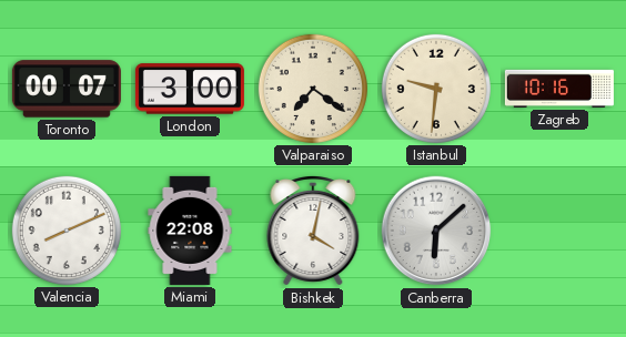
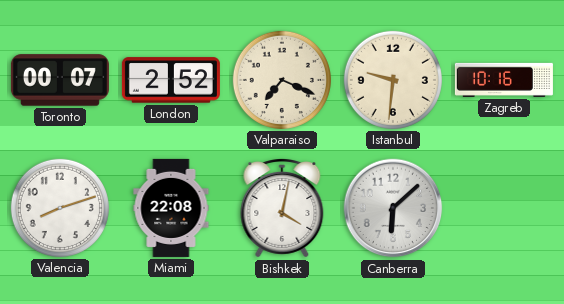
London: 3:00 -> 2:52
Valparaiso: 7:21 -> 7:19
Valencia: 8:11 -> 8:12
